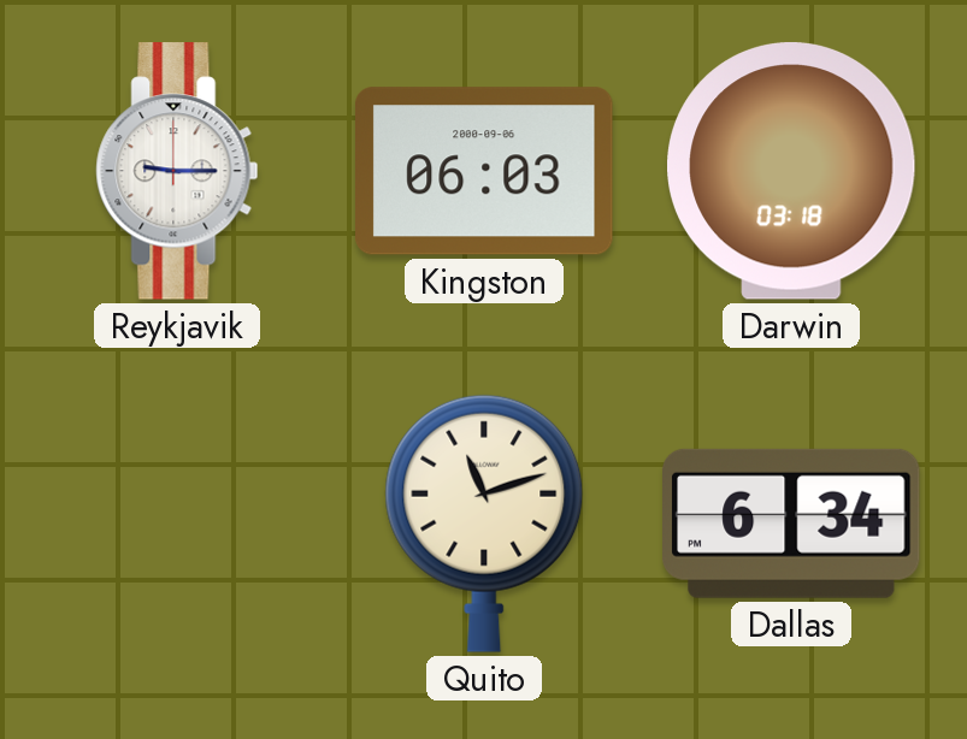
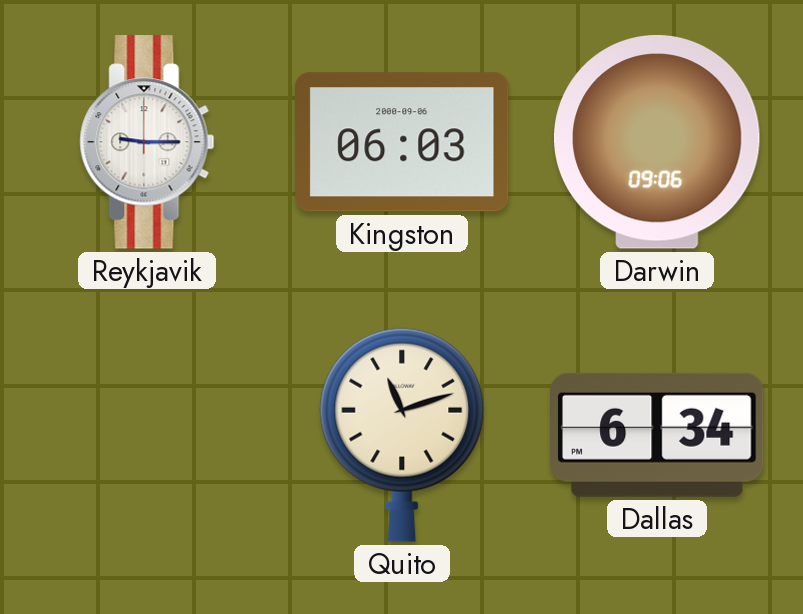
Darwin: 03:18 -> 09:06
